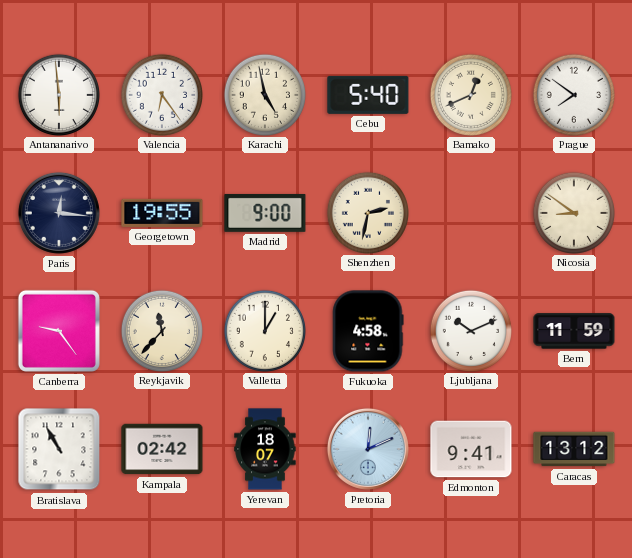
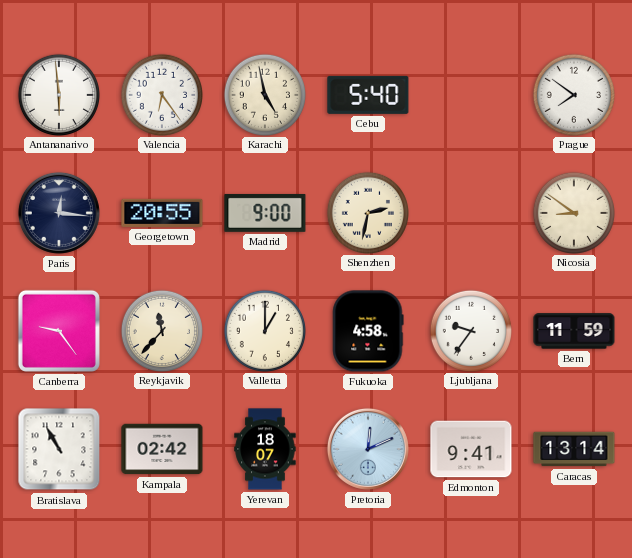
Bamako: 12:41 -> none
Georgetown: 19:55 -> 20:55
Ljubljana: 10:11 -> 9:36
Caracas: 13:12 -> 13:14
